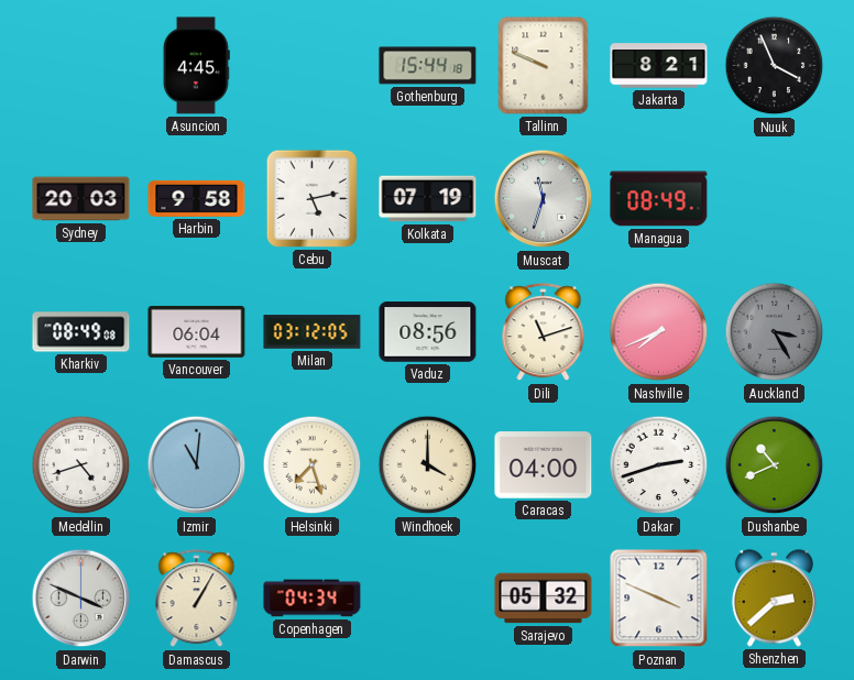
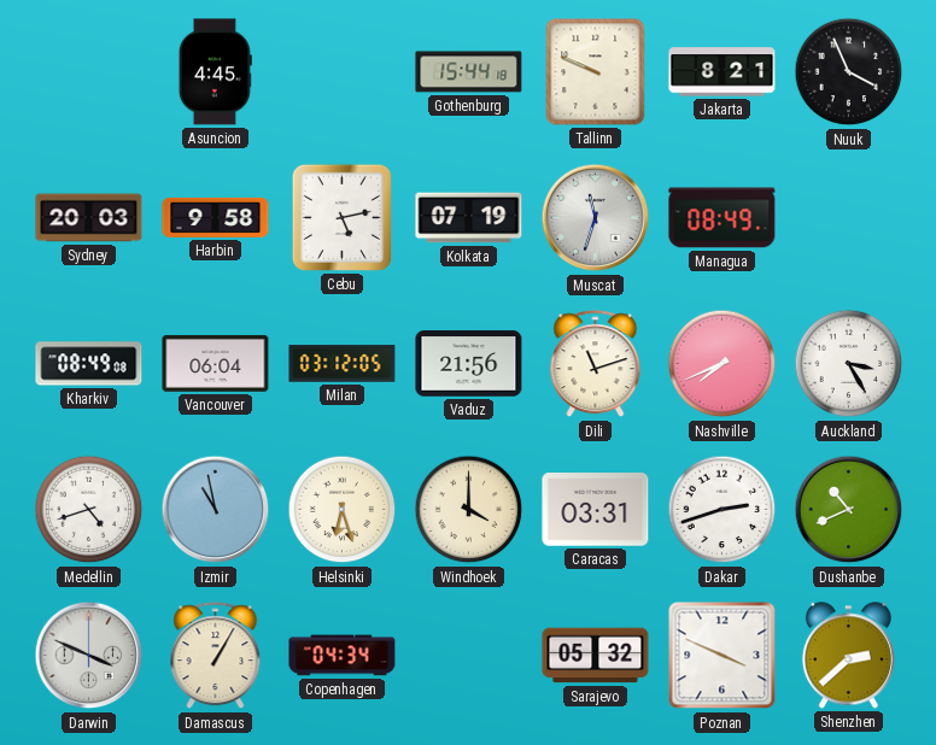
Vaduz: 08:56 -> 21:56
Auckland dial: grey -> white
Izmir: 11:01 -> 10:58
Helsinki: 7:27 -> 6:27
Caracas: 04:00 -> 03:31
